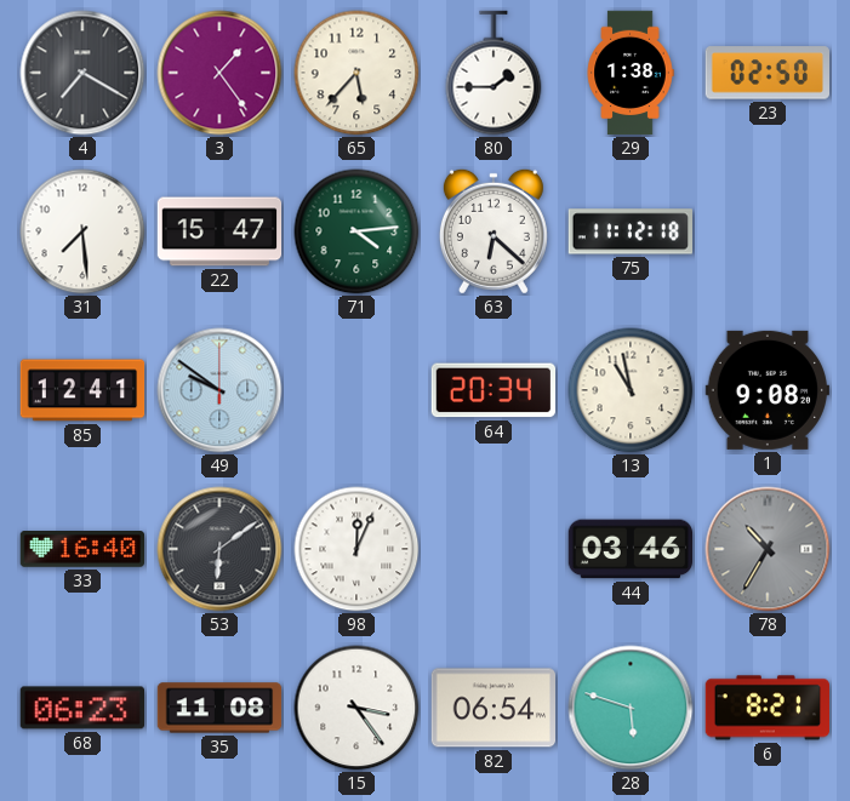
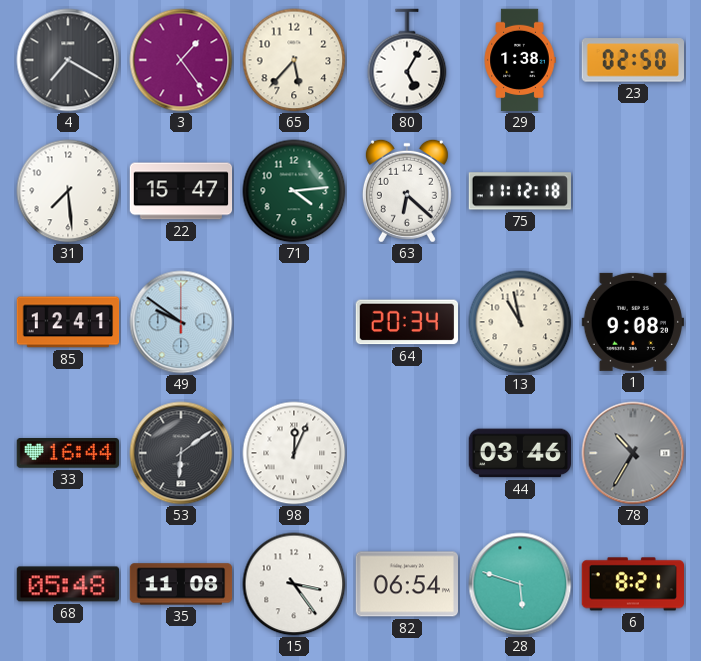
80: 1:45 -> 5:05
33: 16:40 -> 16:44
68: 06:23 -> 05:48
